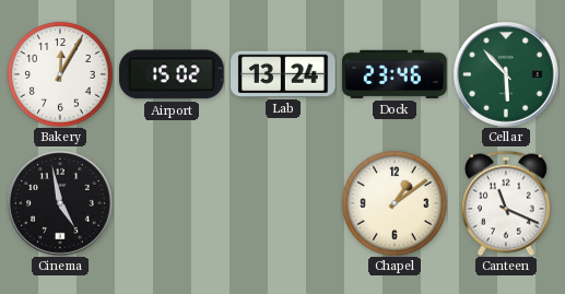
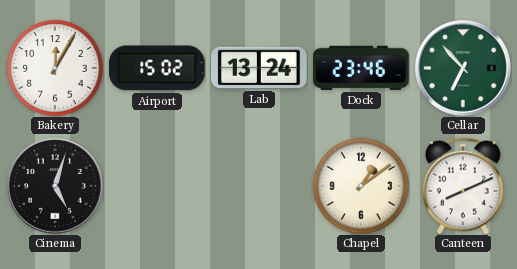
Cellar: 5:53 -> 6:53
Cinema: 4:58 -> 5:03
Canteen: 11:19 -> 8:11
